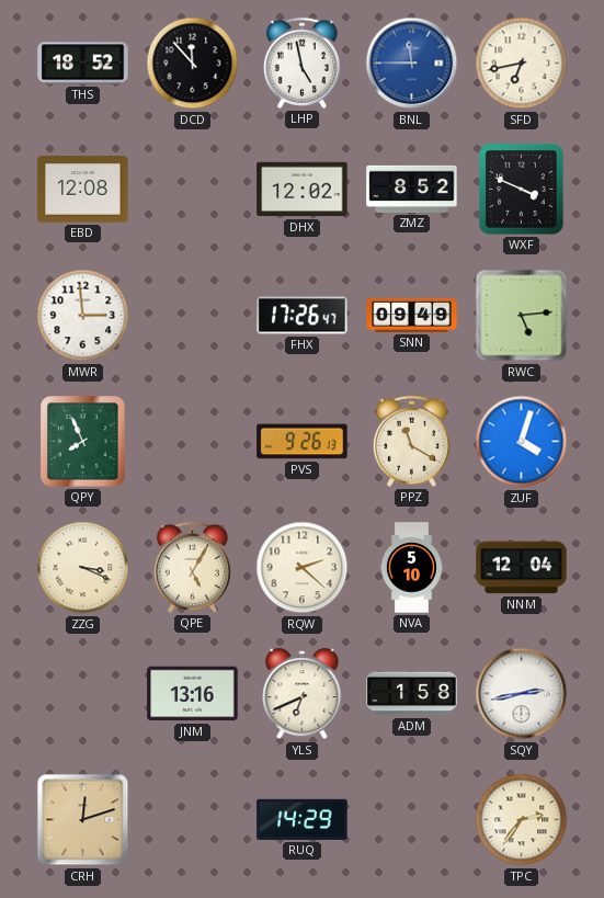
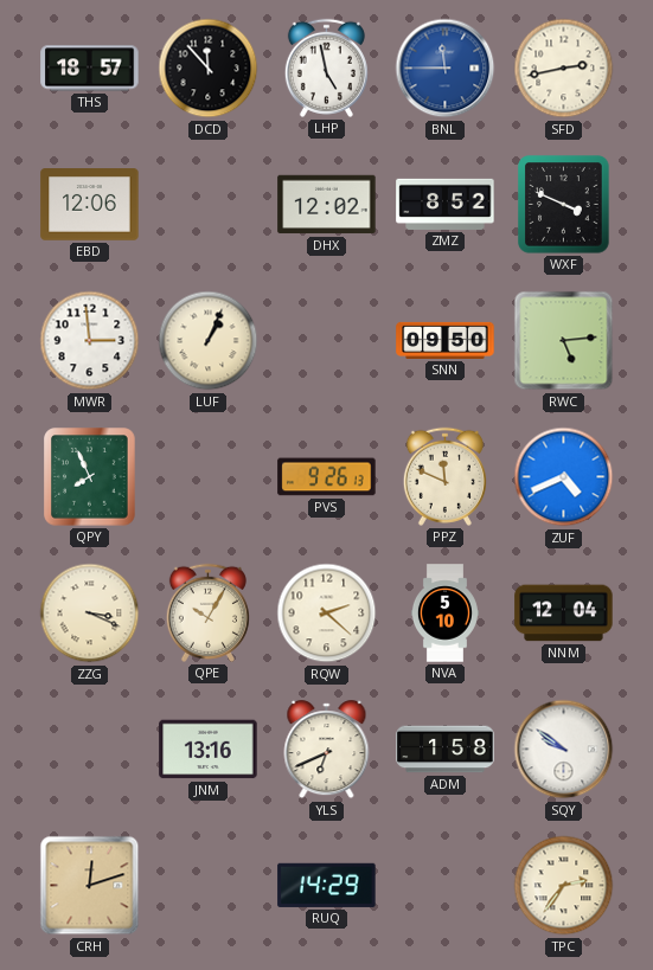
THS: 18:52 -> 18:57
SFD: 6:43 -> 2:43
EBD: 12:08 -> 12:06
LUF: none -> 1:04
FHX: 17:26 -> none
SNN: 09:49 -> 09:50
PPZ: 11:20 -> 11:49
ZUF: 4:03 -> 4:41
QPE: 5:05 -> 10:05
SQY: 2:43 -> 9:51
